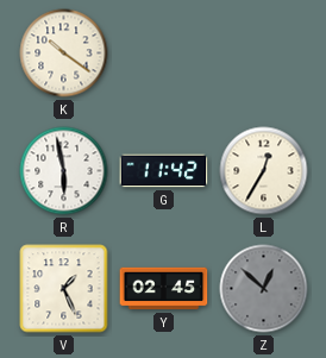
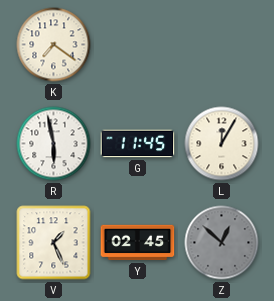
K: 10:21 -> 7:21
G: 11:42 -> 11:45
L: 12:35 -> 12:05
